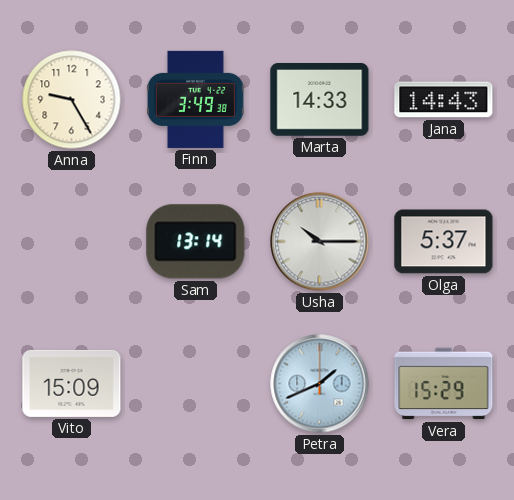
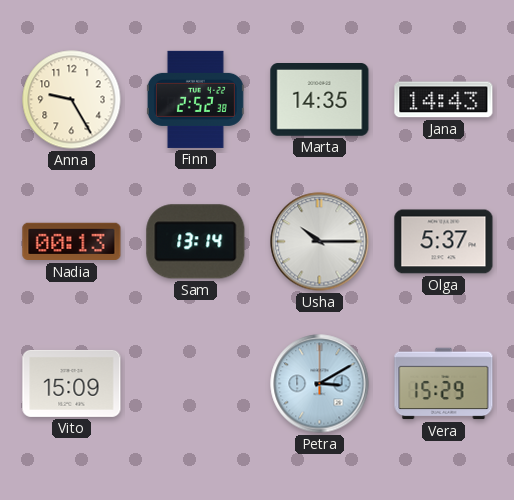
Finn: 3:49 -> 2:52
Marta: 14:33 -> 14:35
Nadia: none -> 00:13
Petra: 1:41 -> 3:10
